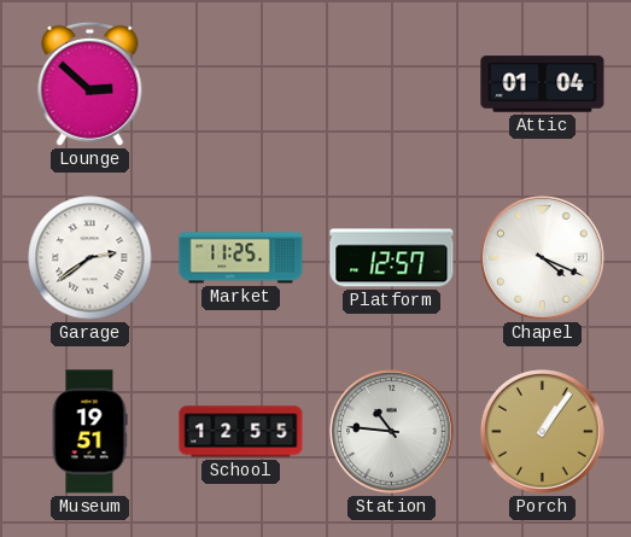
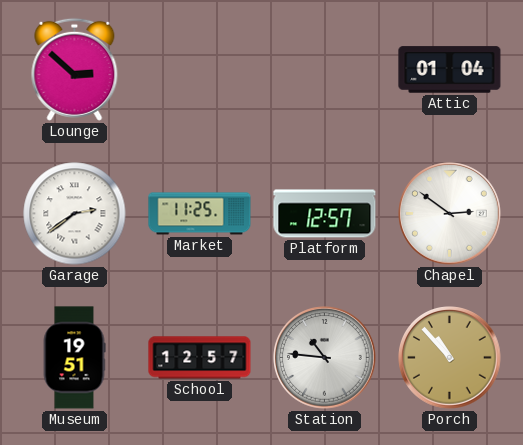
Chapel: 4:19 -> 2:51
School: 12:55 -> 12:57
Porch: 1:06 -> 10:53
